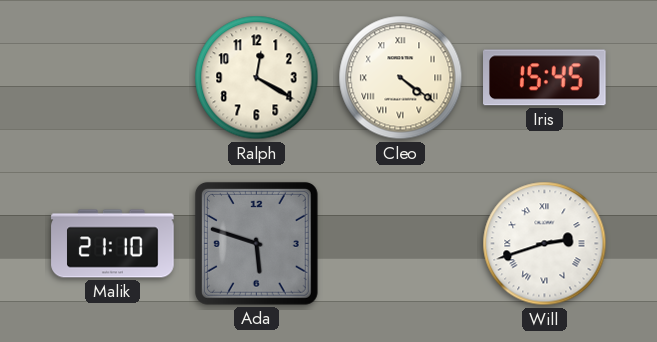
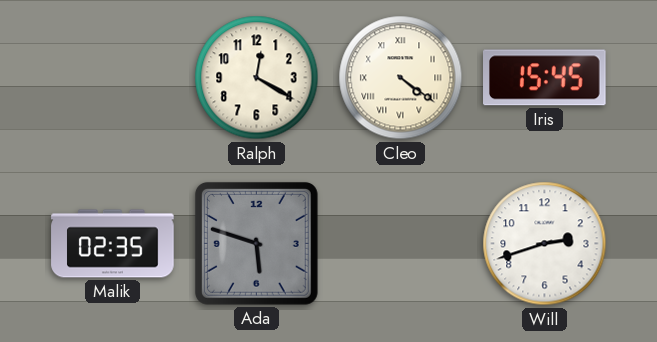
Malik: 21:10 -> 02:35
Will numerals: Roman -> Arabic
